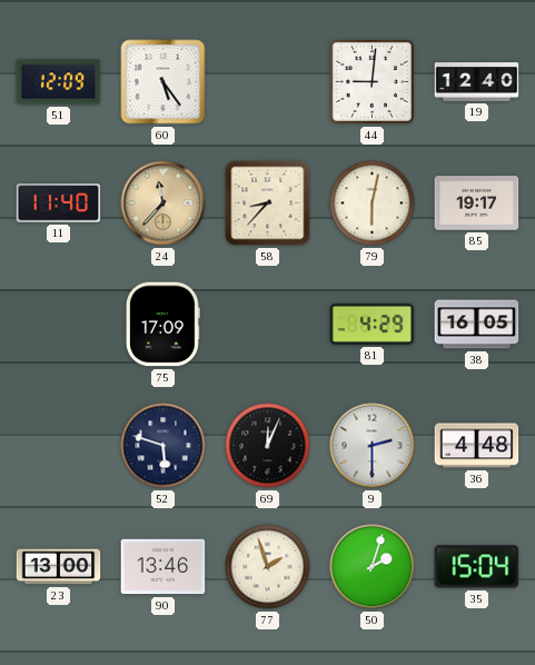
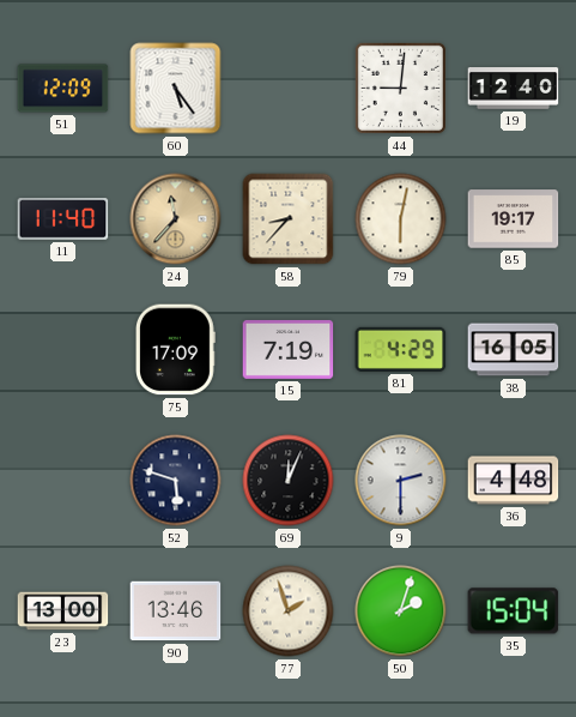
15: none -> 7:19
